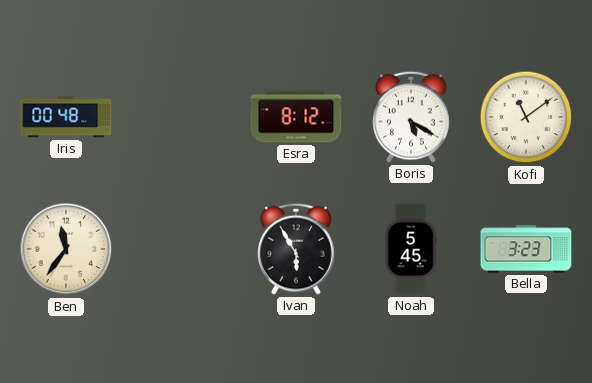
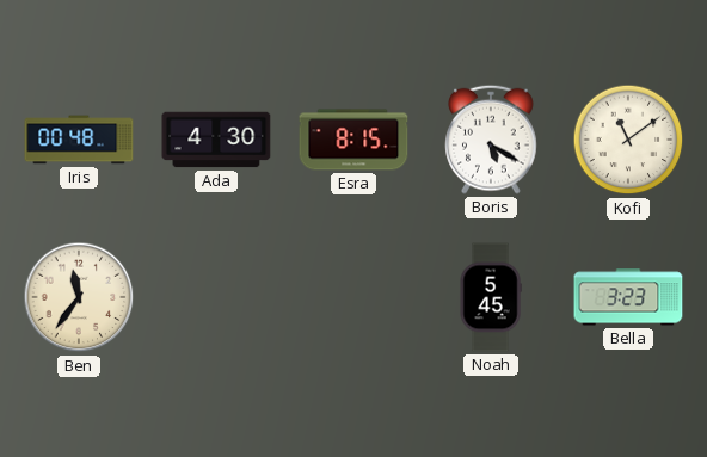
Ada: none -> 4:30
Esra: 8:12 -> 8:15
Ivan: 5:55 -> none
